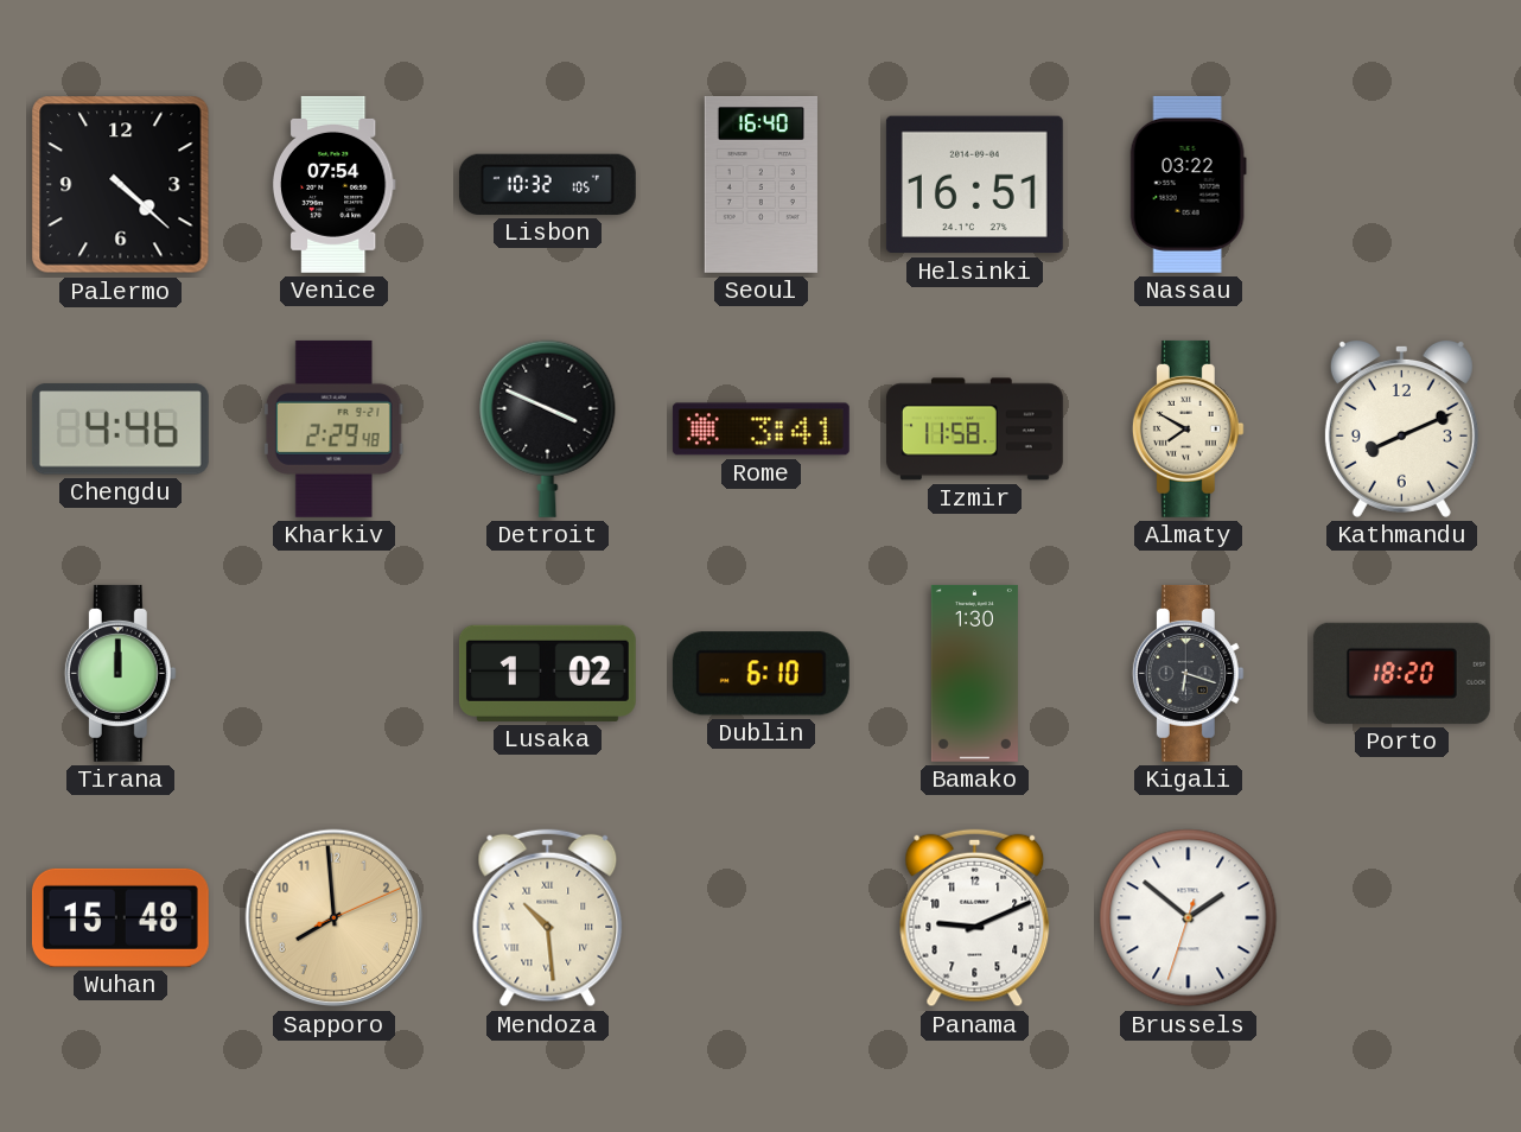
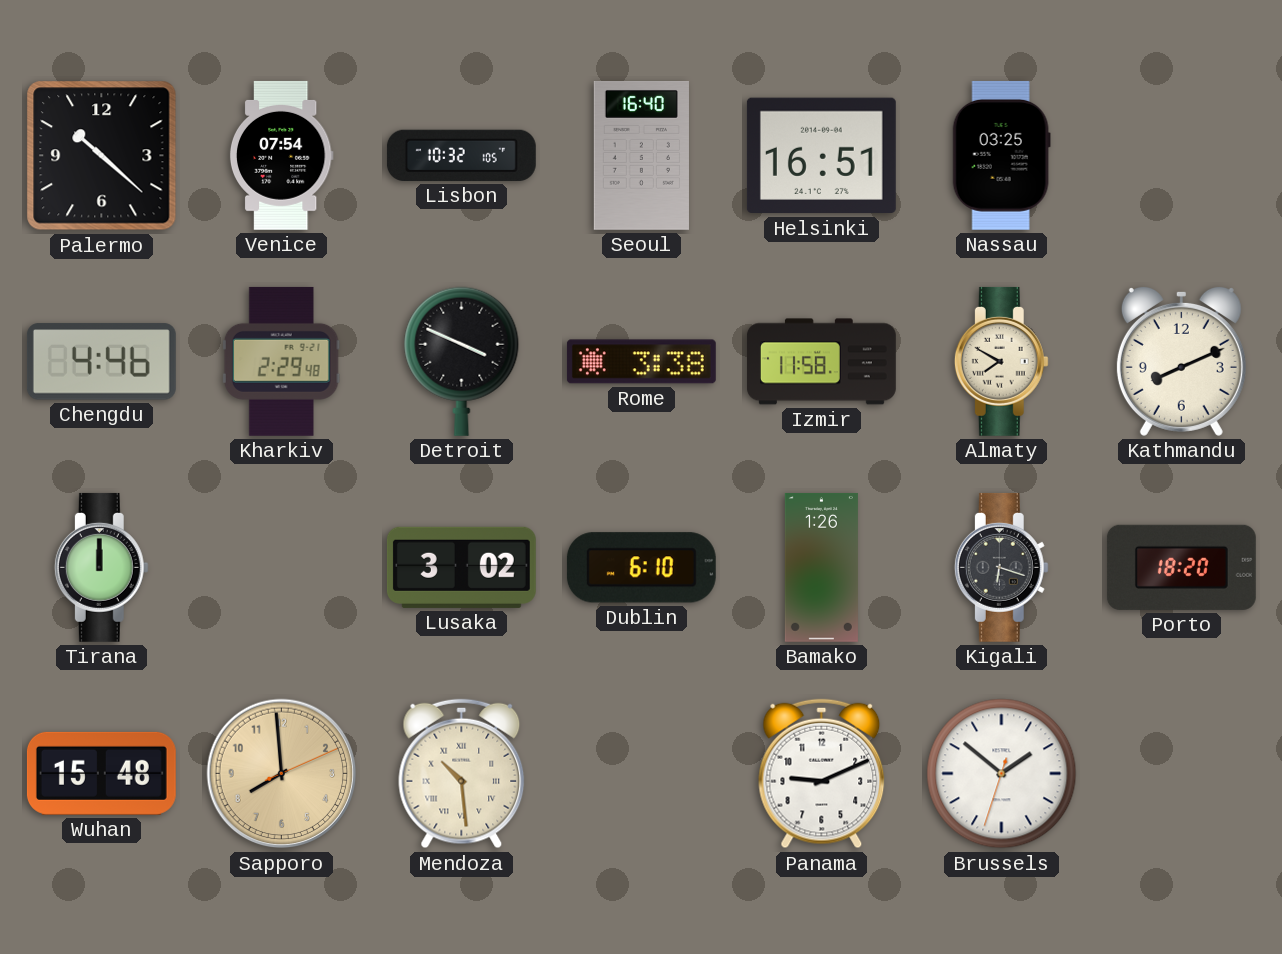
Palermo: 4:22 -> 10:22
Nassau: 03:22 -> 03:25
Rome: 3:41 -> 3:38
Lusaka: 1:02 -> 3:02
Bamako: 1:30 -> 1:26
